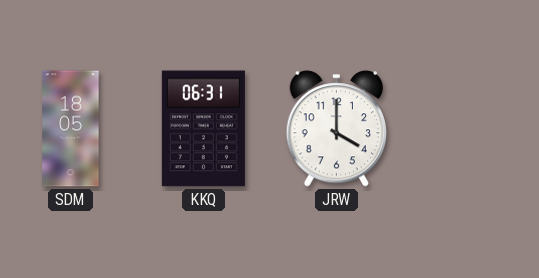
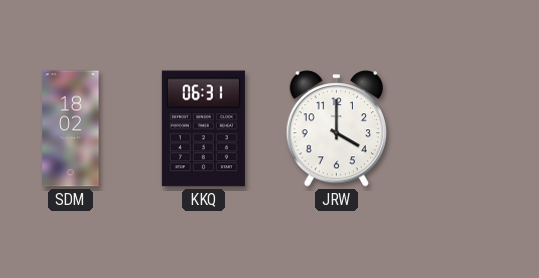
SDM: 18:05 -> 18:02
